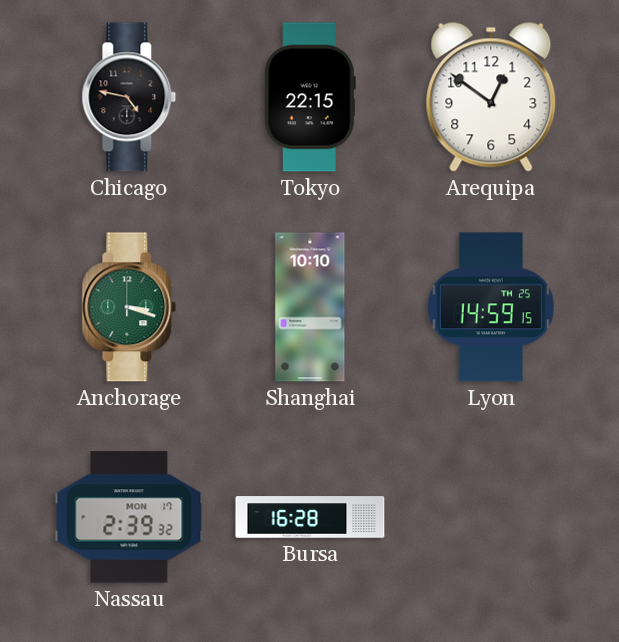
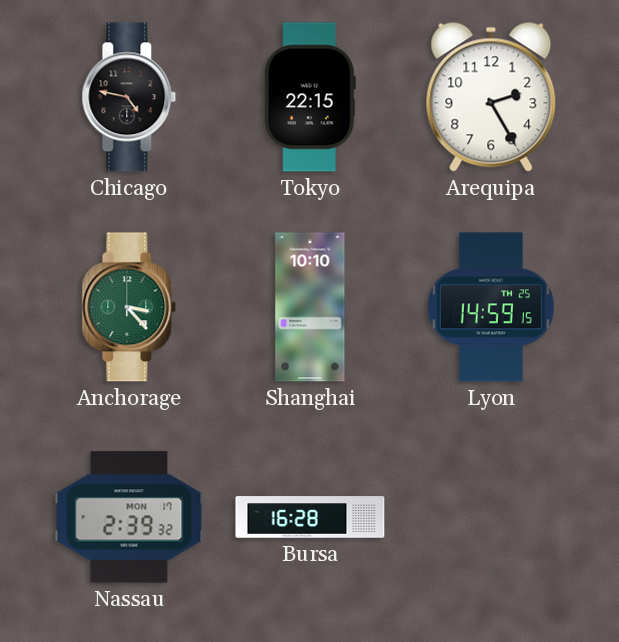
Arequipa: 12:51 -> 2:25
Anchorage: 3:18 -> 3:23
